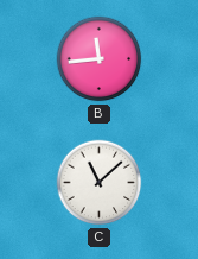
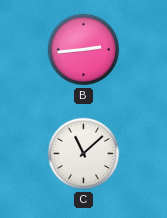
B: 11:44 -> 2:44
